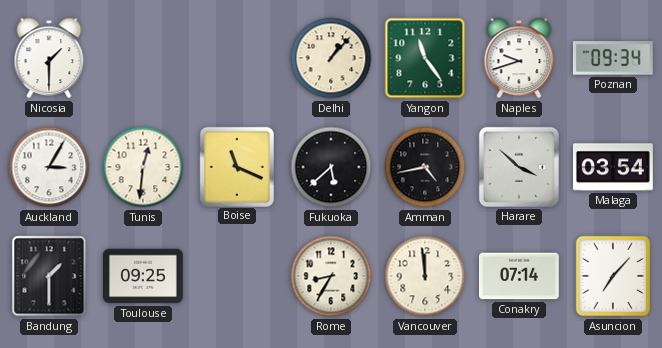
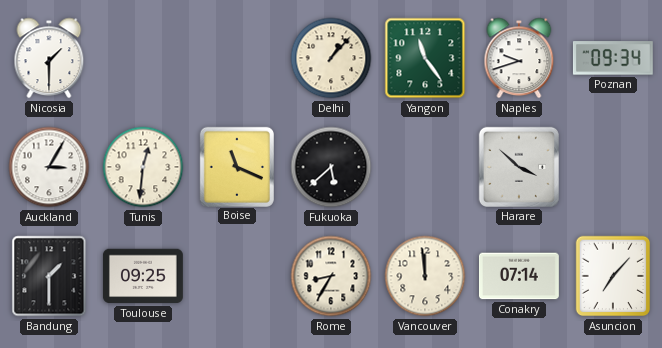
Amman: 4:43 -> none
Malaga: 03:54 -> none
